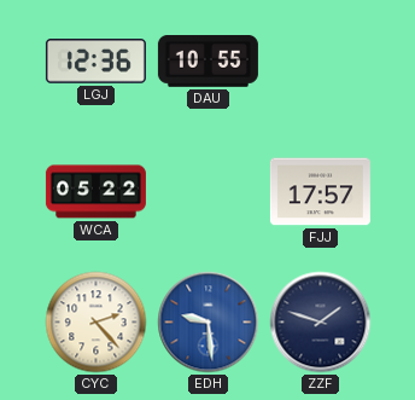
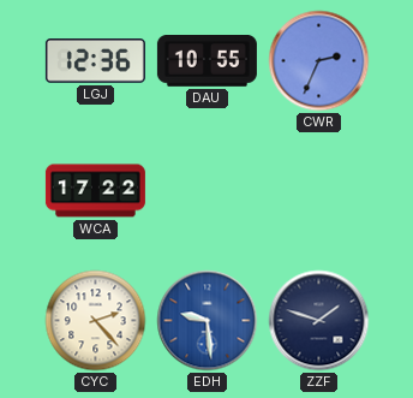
CWR: none -> 2:34
WCA: 05:22 -> 17:22
FJJ: 17:57 -> none
